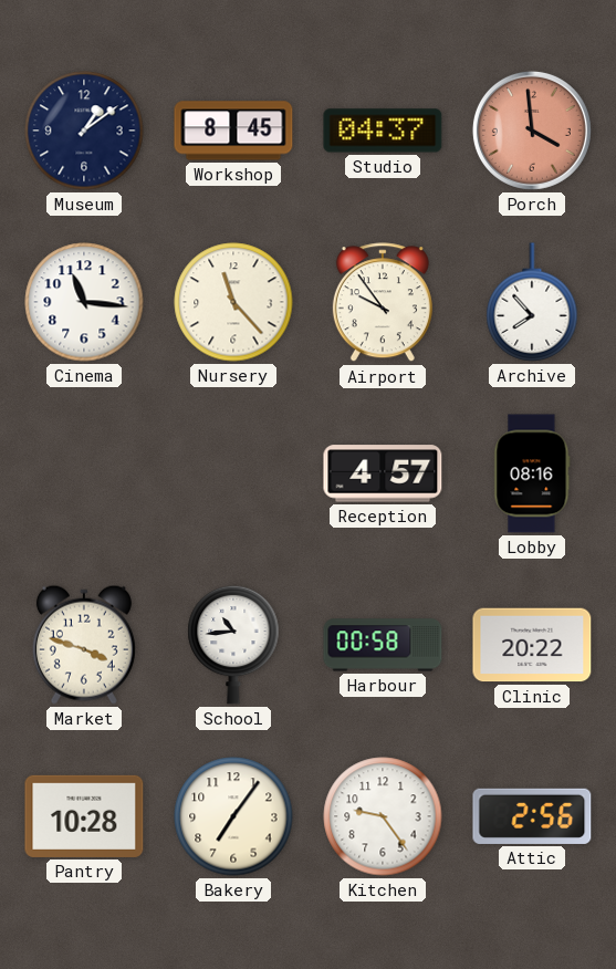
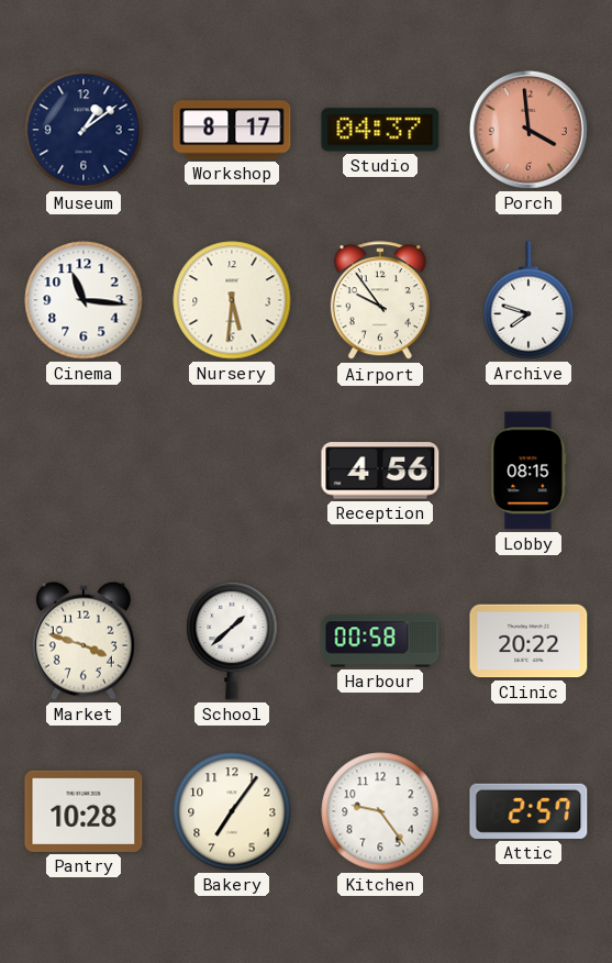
Workshop: 8:45 -> 8:17
Nursery: 11:23 -> 5:31
Archive: 7:53 -> 7:48
Reception: 4:57 -> 4:56
Lobby: 08:16 -> 08:15
School: 10:44 -> 1:38
Attic: 2:56 -> 2:57
